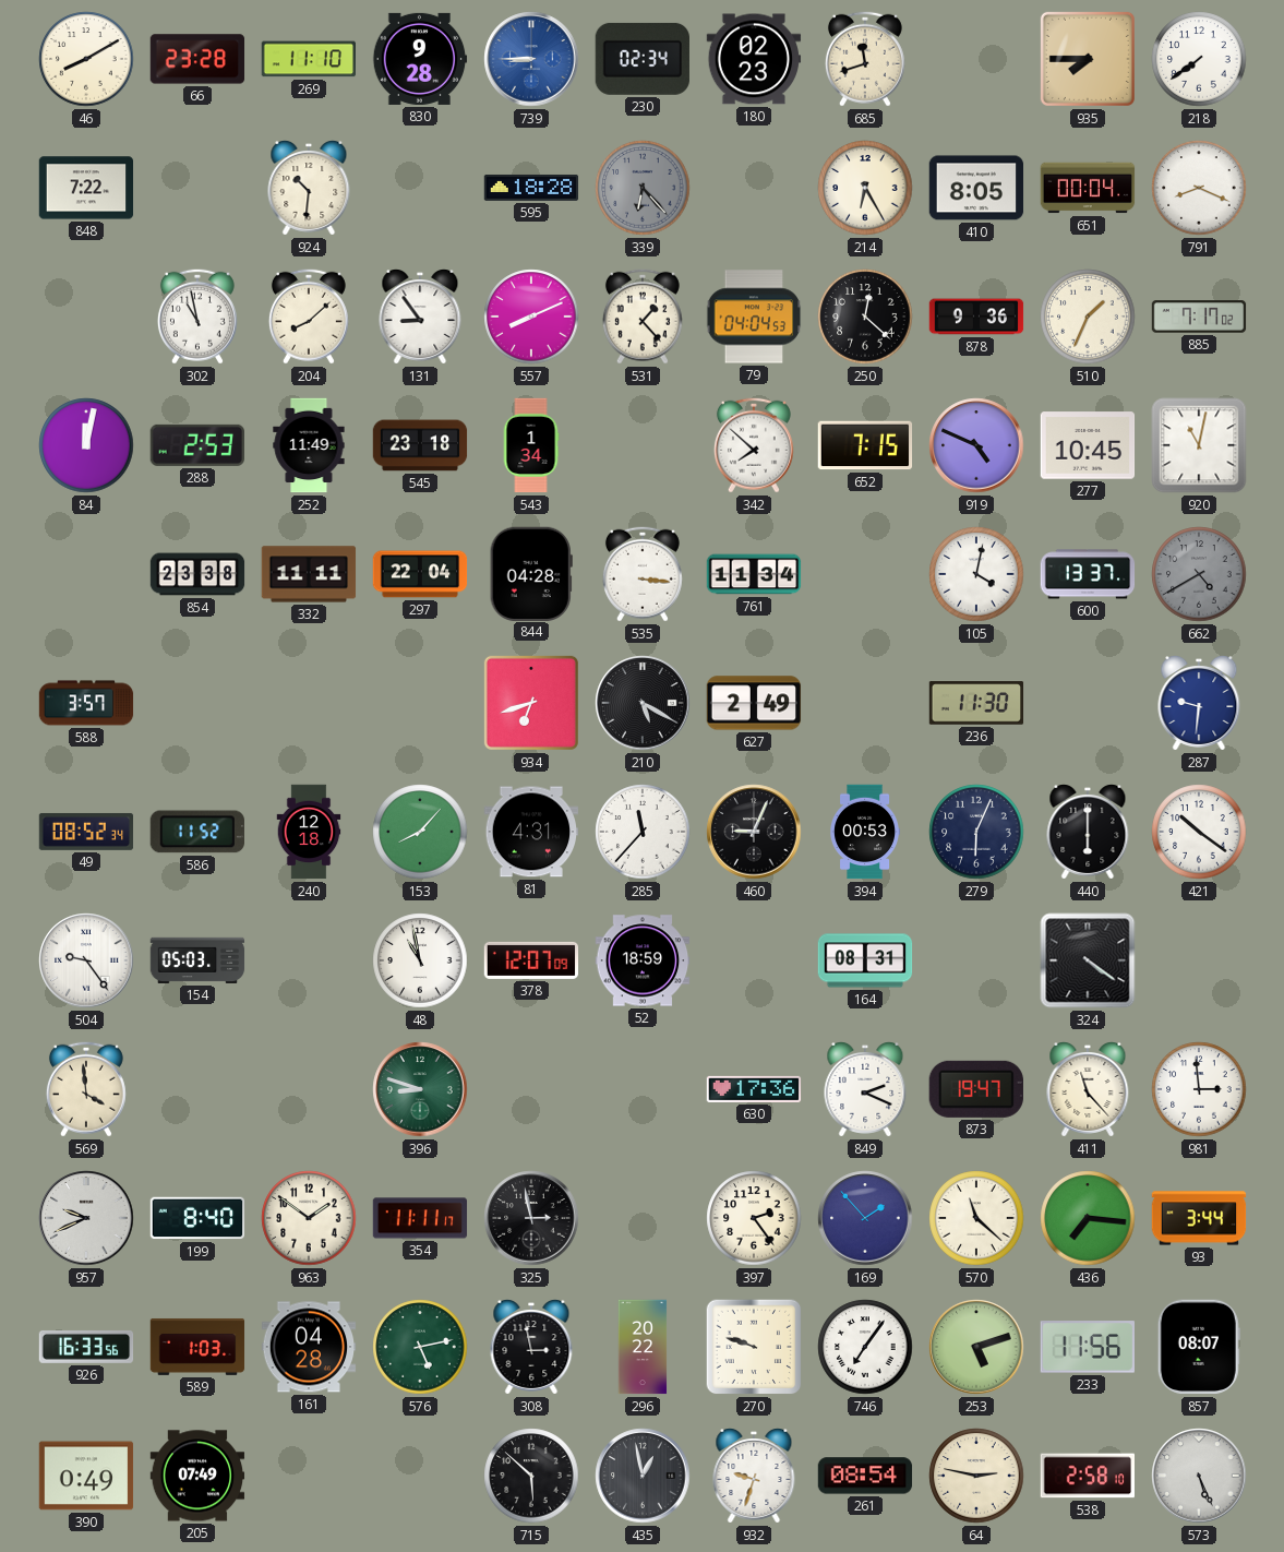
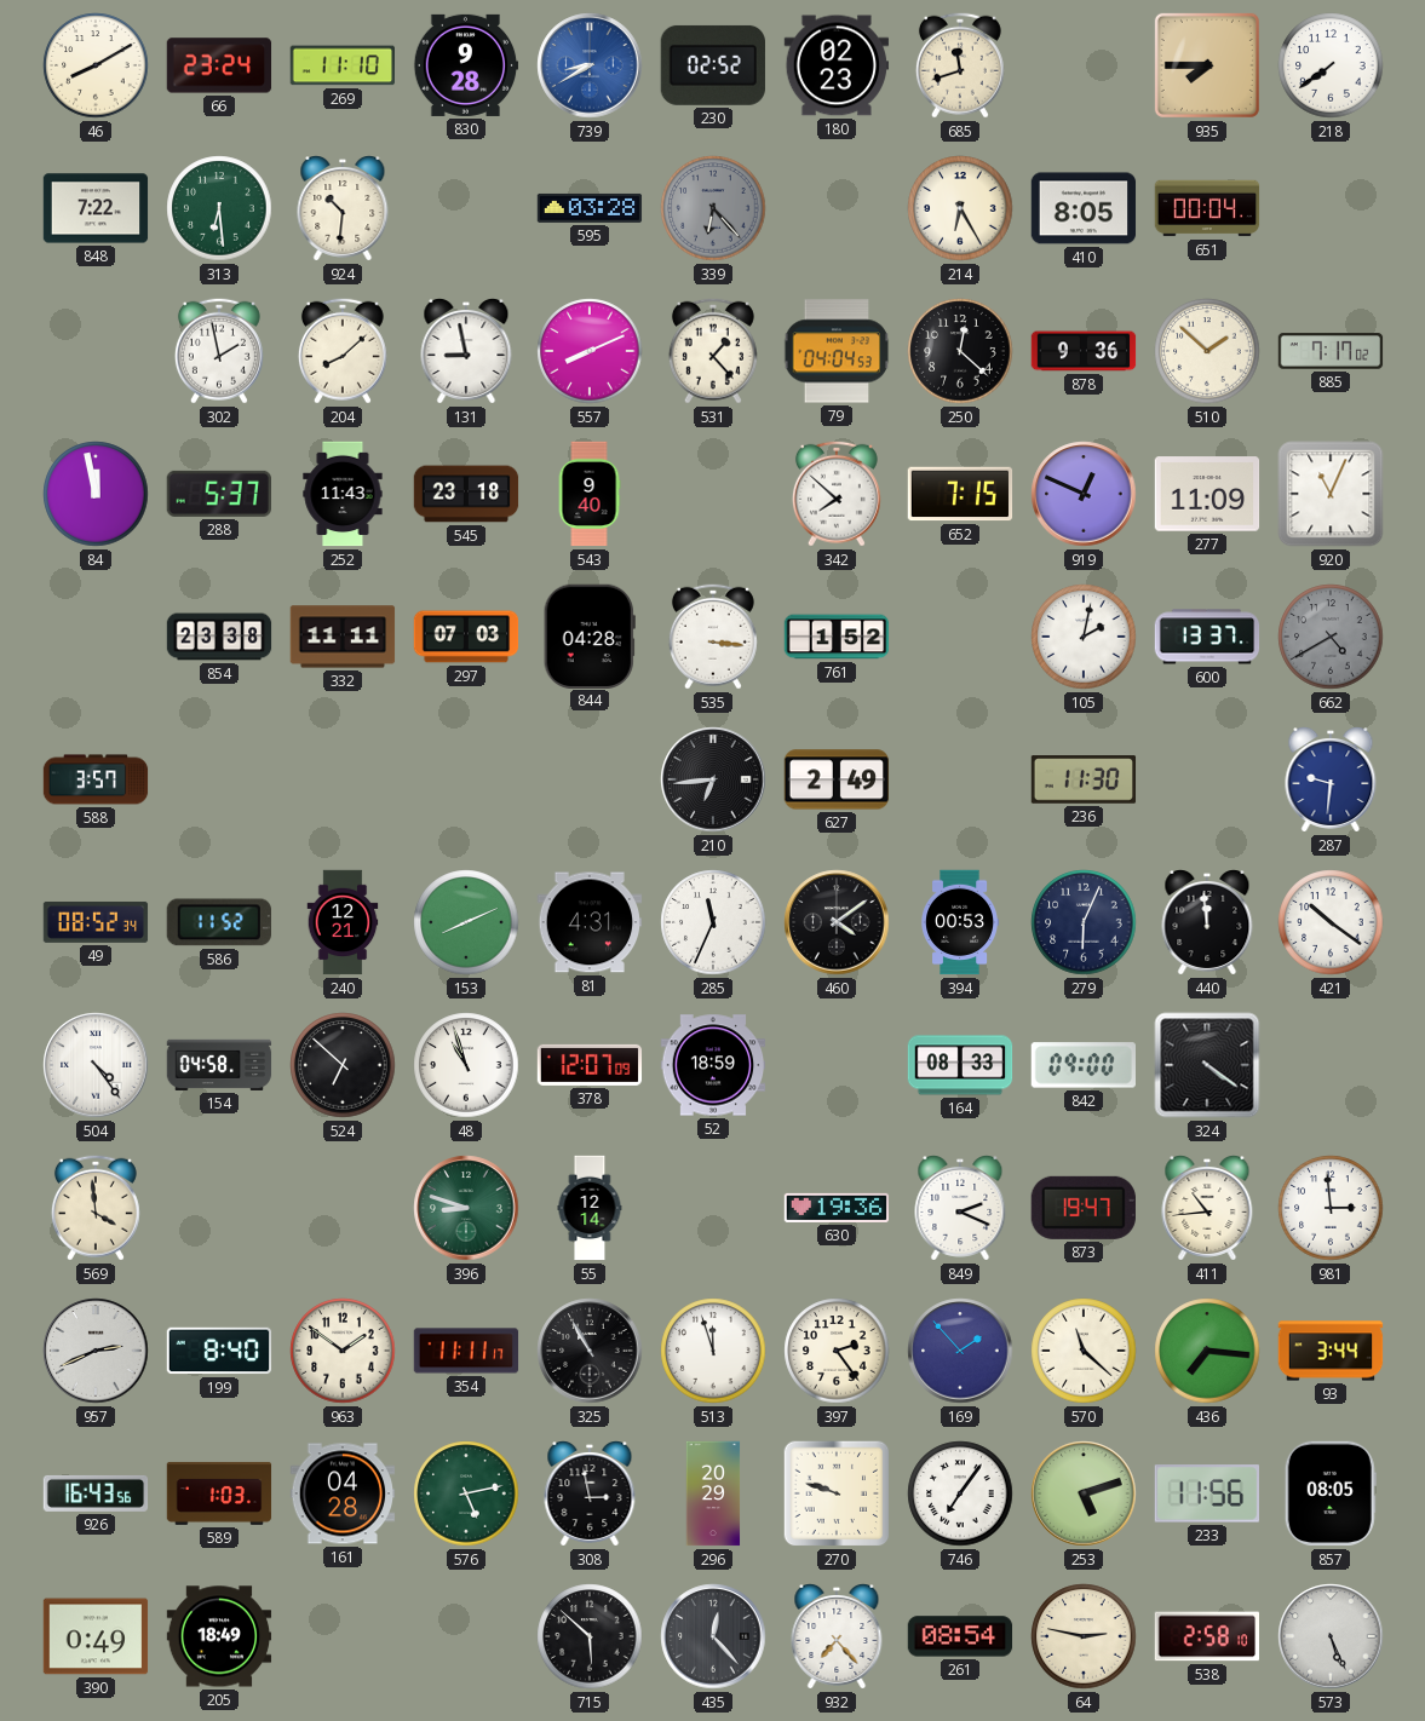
66: 23:28 -> 23:24
739: 8:45 -> 8:40
230: 02:34 -> 02:52
313: none -> 6:29
595: 18:28 -> 03:28
791: 8:19 -> none
302: 10:58 -> 1:58
131: 8:54 -> 8:58
510: 1:34 -> 1:52
84: 12:02 -> 11:58
288: 2:53 -> 5:37
252: 11:49 -> 11:43
543: 1:34 -> 9:40
919: 4:49 -> 12:49
277: 10:45 -> 11:09
920: 11:02 -> 11:04
297: 22:04 -> 07:03
761: 11:34 -> 1:52
105: 4:02 -> 2:02
934: 6:42 -> none
210: 5:20 -> 6:44
240: 12:18 -> 12:21
153: 8:07 -> 8:11
285: 11:37 -> 11:34
460: 9:04 -> 4:09
440: 6:00 -> 11:59
504: 9:24 -> 4:24
154: 05:03 -> 04:58
524: none -> 6:52
48: 10:58 -> 10:57
164: 08:31 -> 08:33
842: none -> 09:00
55: none -> 12:14
630: 17:36 -> 19:36
411: 11:23 -> 10:44
957: 9:41 -> 2:41
325: 2:58 -> 10:55
513: none -> 11:57
926: 16:33 -> 16:43
296: 20:22 -> 20:29
857: 08:07 -> 08:05
205: 07:49 -> 18:49
435: 12:58 -> 12:23
932: 9:33 -> 7:23
